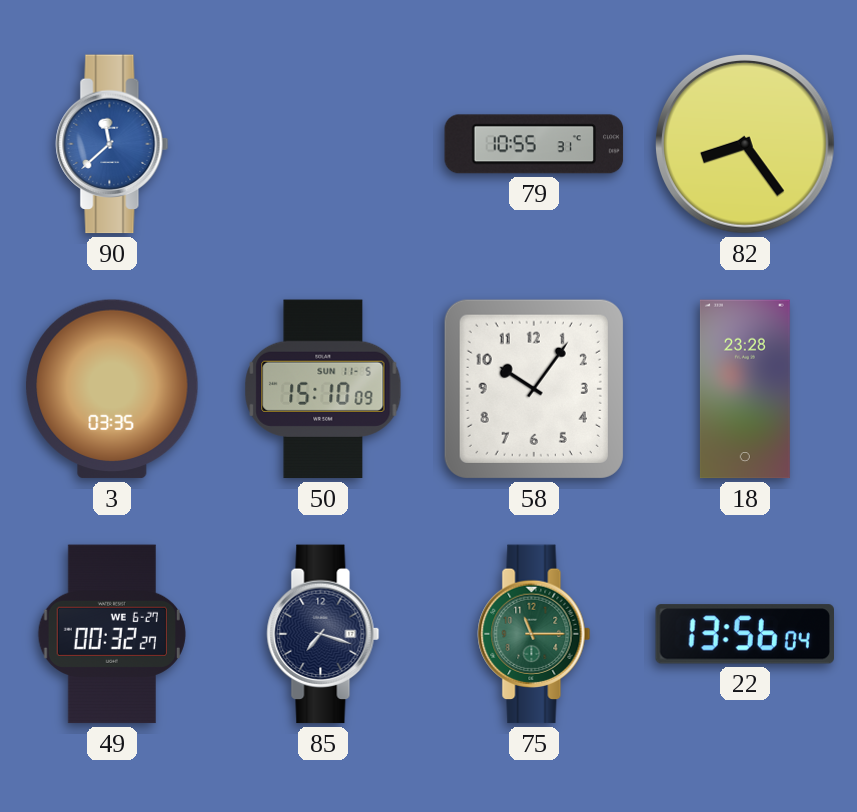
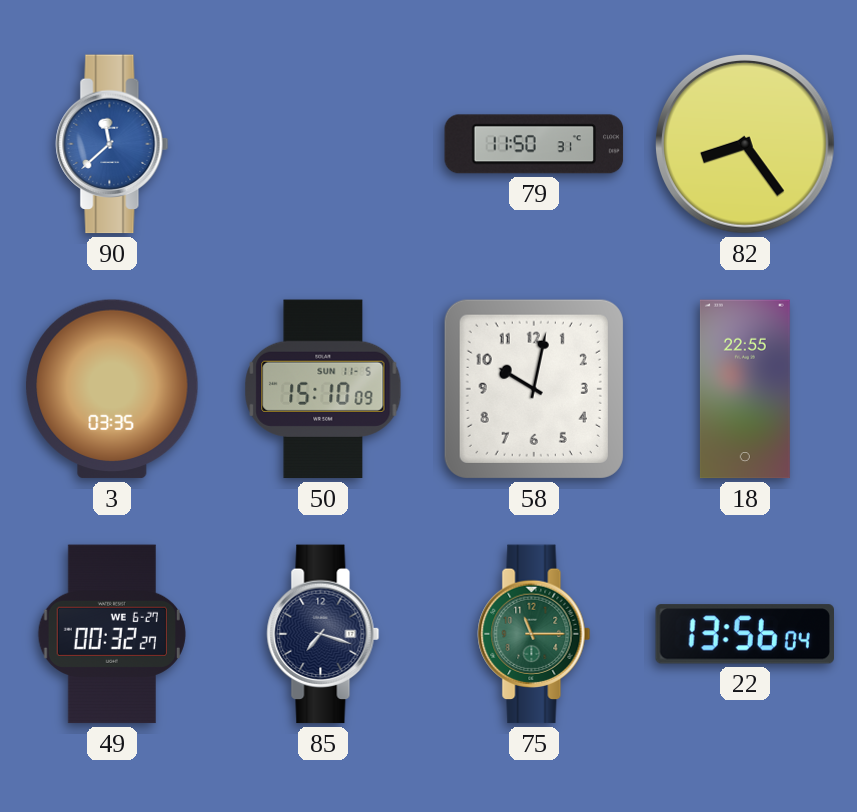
79: 10:55 -> 11:50
58: 10:06 -> 10:02
18: 23:28 -> 22:55
